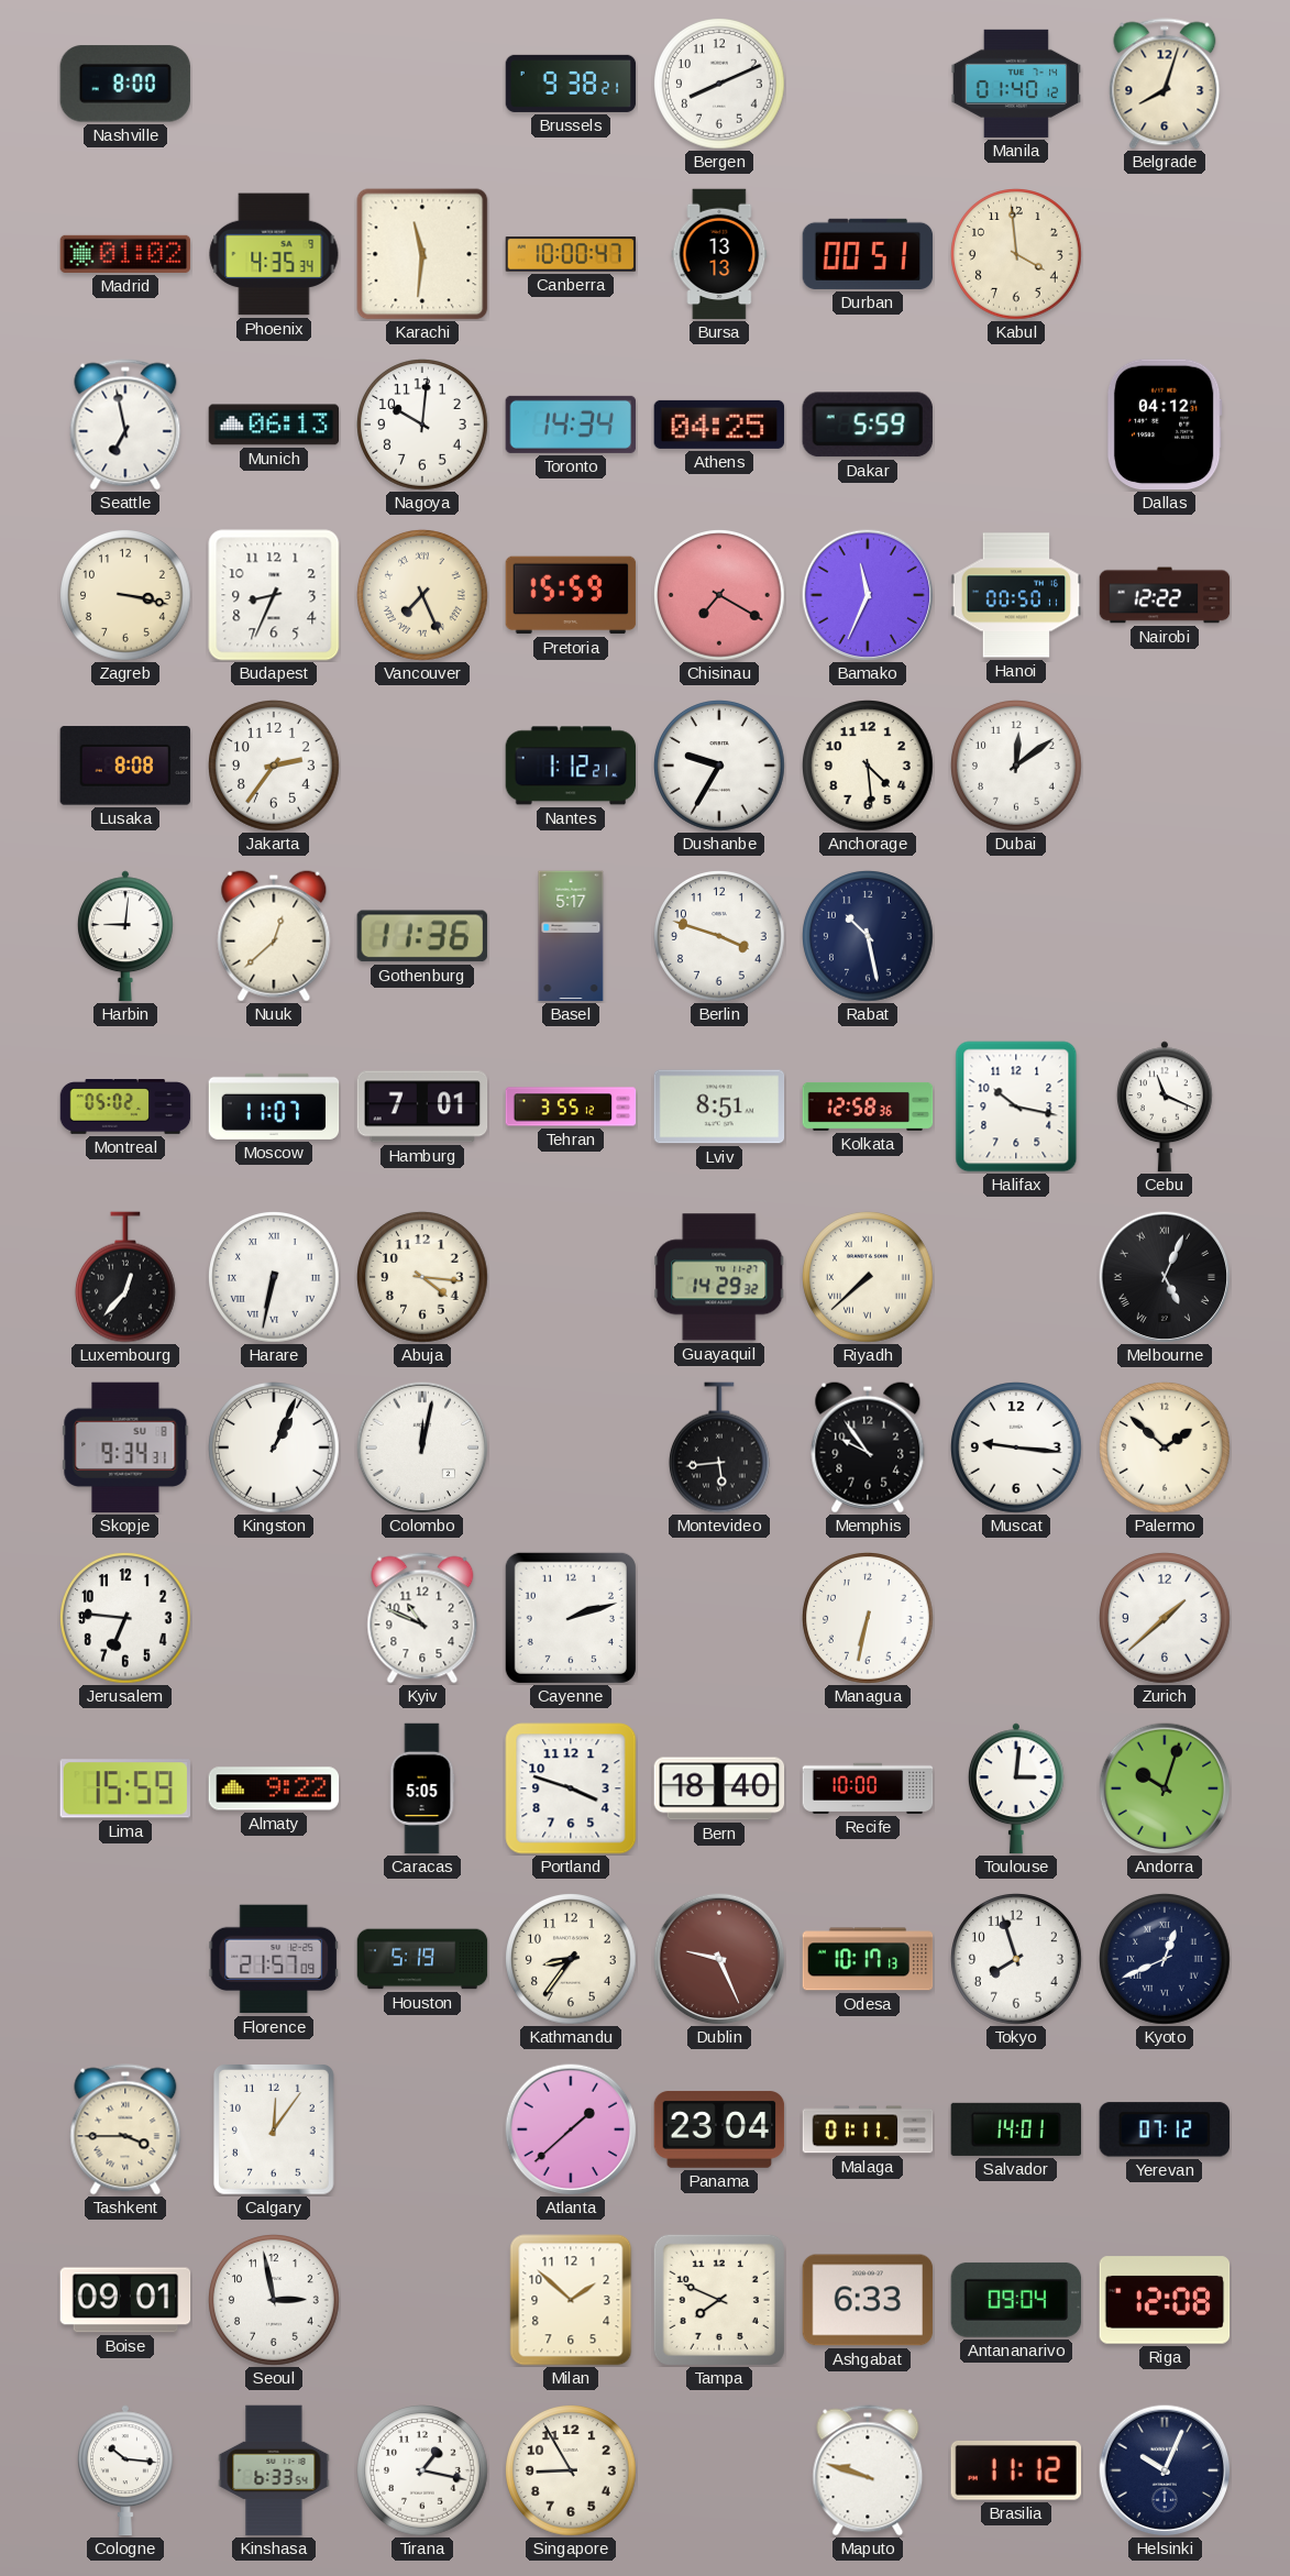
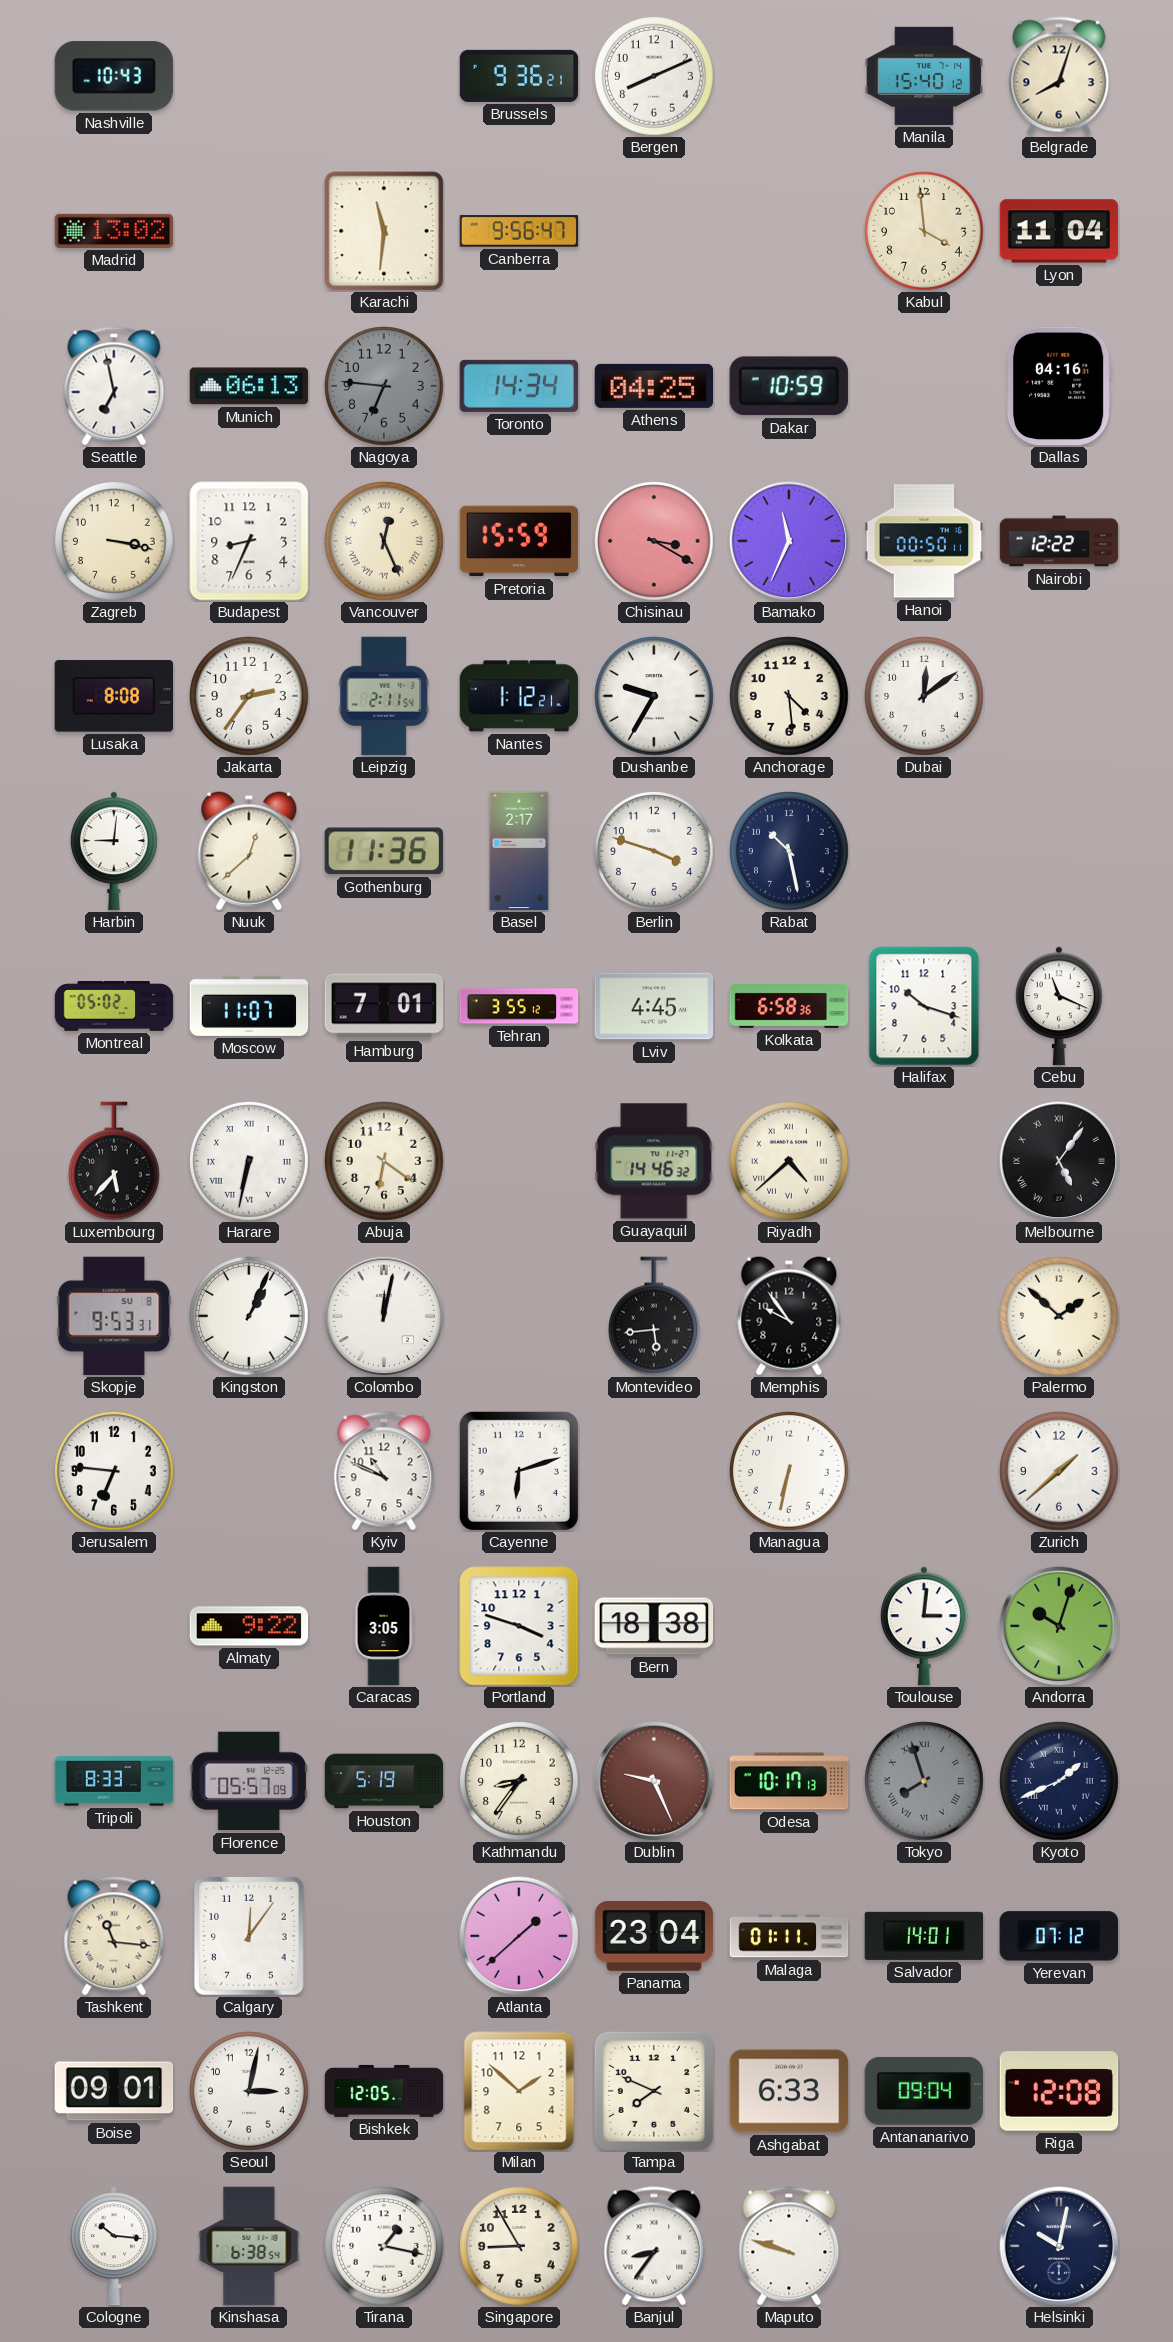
Nashville: 8:00 -> 10:43
Brussels: 9:38 -> 9:36
Manila: 01:40 -> 15:40
Madrid: 01:02 -> 13:02
Phoenix: 4:35 -> none
Canberra: 10:00 -> 9:56
Bursa: 13:13 -> none
Durban: 00:51 -> none
Lyon: none -> 11:04
Nagoya: 10:01 -> 6:46
Nagoya dial: white -> grey
Dakar: 5:59 -> 10:59
Dallas: 04:12 -> 04:16
Vancouver: 7:26 -> 12:26
Chisinau: 7:20 -> 3:20
Leipzig: none -> 2:11
Basel: 5:17 -> 2:17
Lviv: 8:51 -> 4:45
Kolkata: 12:58 -> 6:58
Halifax: 10:17 -> 10:18
Luxembourg: 12:37 -> 5:37
Abuja: 4:16 -> 6:21
Guayaquil: 14:29 -> 14:46
Riyadh: 7:38 -> 4:38
Melbourne: 5:04 -> 5:06
Skopje: 9:34 -> 9:53
Muscat: 9:16 -> none
Cayenne: 2:12 -> 6:12
Lima: 15:59 -> none
Caracas: 5:05 -> 3:05
Bern: 18:40 -> 18:38
Recife: 10:00 -> none
Tripoli: none -> 8:33
Florence: 21:57 -> 05:57
Tokyo dial: white -> grey
Tokyo numerals: Arabic -> Roman
Kyoto: 12:41 -> 1:41
Tashkent: 3:45 -> 11:16
Seoul: 2:58 -> 3:02
Bishkek: none -> 12:05
Kinshasa: 6:33 -> 6:38
Banjul: none -> 8:36
Brasilia: 11:12 -> none
Helsinki: 10:04 -> 10:02
